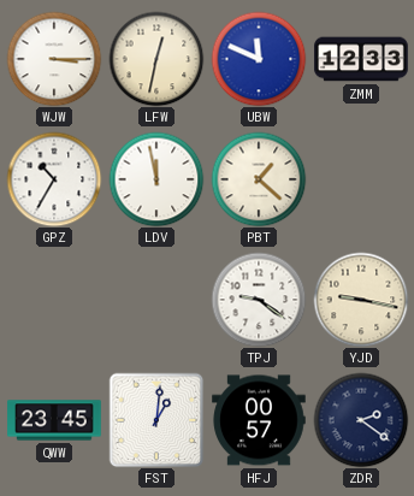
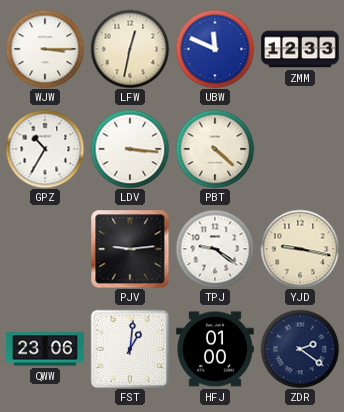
LDV: 11:58 -> 3:16
PBT: 1:22 -> 4:22
PJV: none -> 9:14
QWW: 23:45 -> 23:06
HFJ: 00:57 -> 01:00
